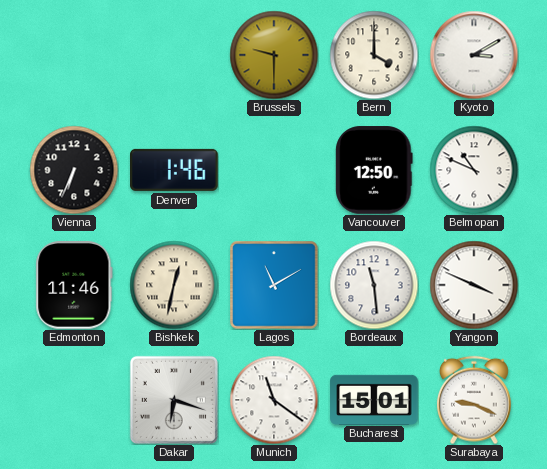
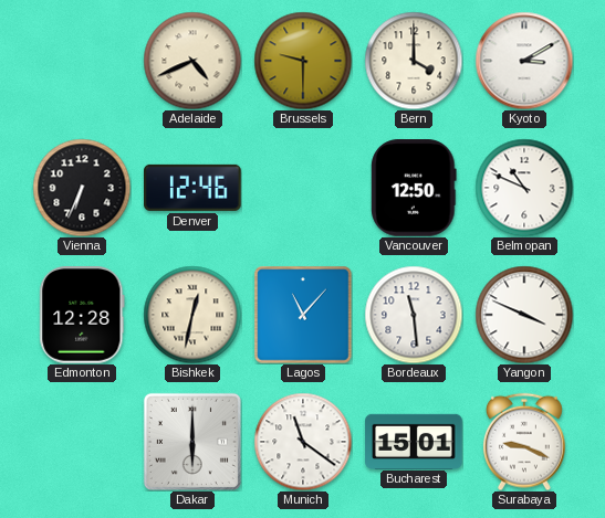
Adelaide: none -> 4:41
Denver: 1:46 -> 12:46
Edmonton: 11:46 -> 12:28
Lagos: 11:10 -> 11:07
Dakar: 6:18 -> 6:00
